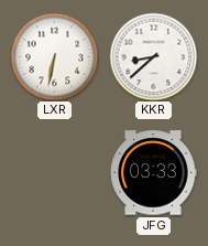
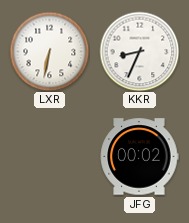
KKR: 8:38 -> 8:34
JFG: 03:33 -> 00:02
